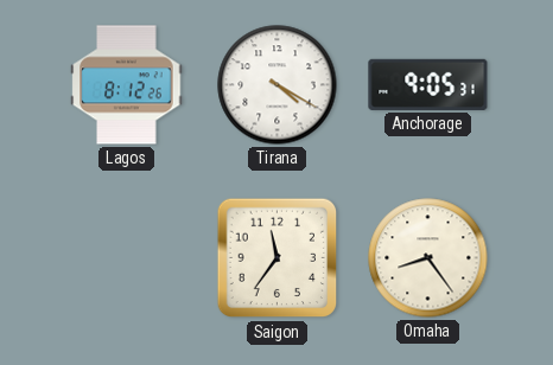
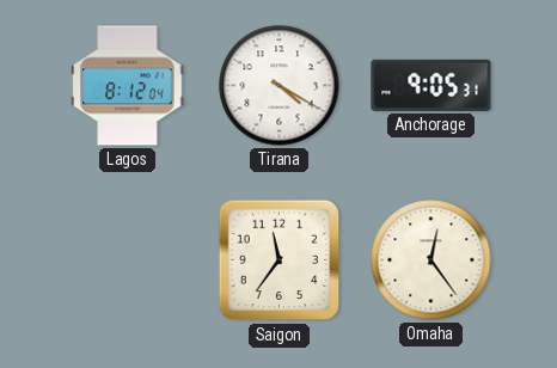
Lagos: 8:12:26 -> 8:12:04
Omaha: 8:24 -> 12:24
